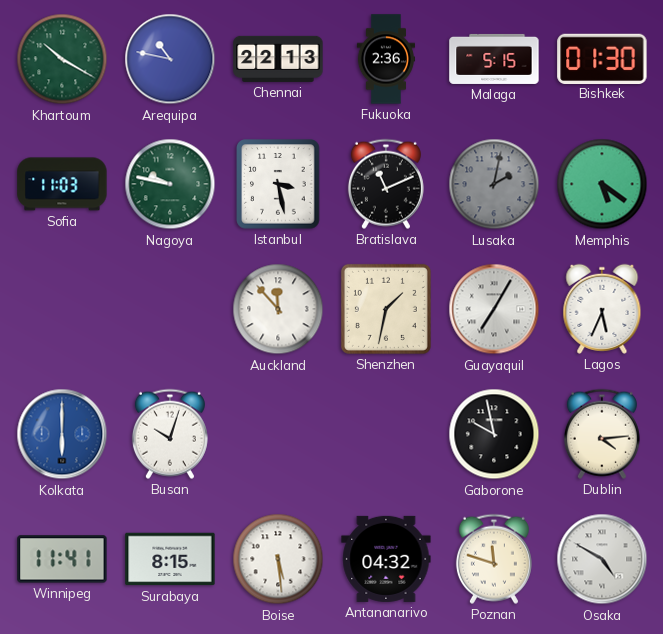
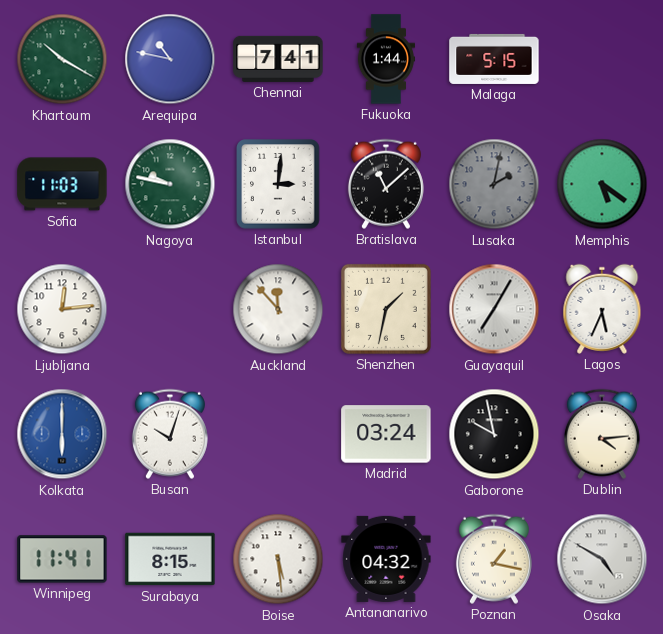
Chennai: 22:13 -> 7:41
Fukuoka: 2:36 -> 1:44
Bishkek: 01:30 -> none
Istanbul: 3:28 -> 3:01
Bratislava: 11:11 -> 11:08
Ljubljana: none -> 12:14
Madrid: none -> 03:24
Poznan: 11:48 -> 1:17
